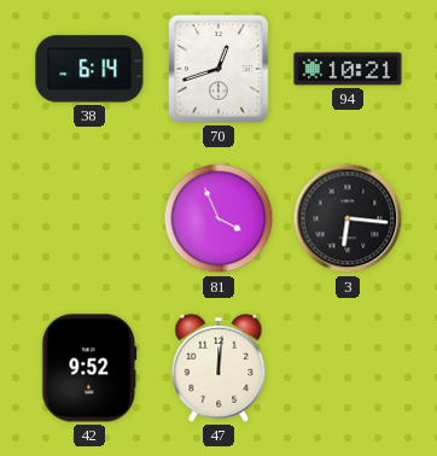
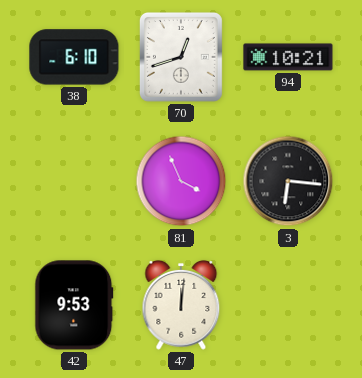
38: 6:14 -> 6:10
42: 9:52 -> 9:53
